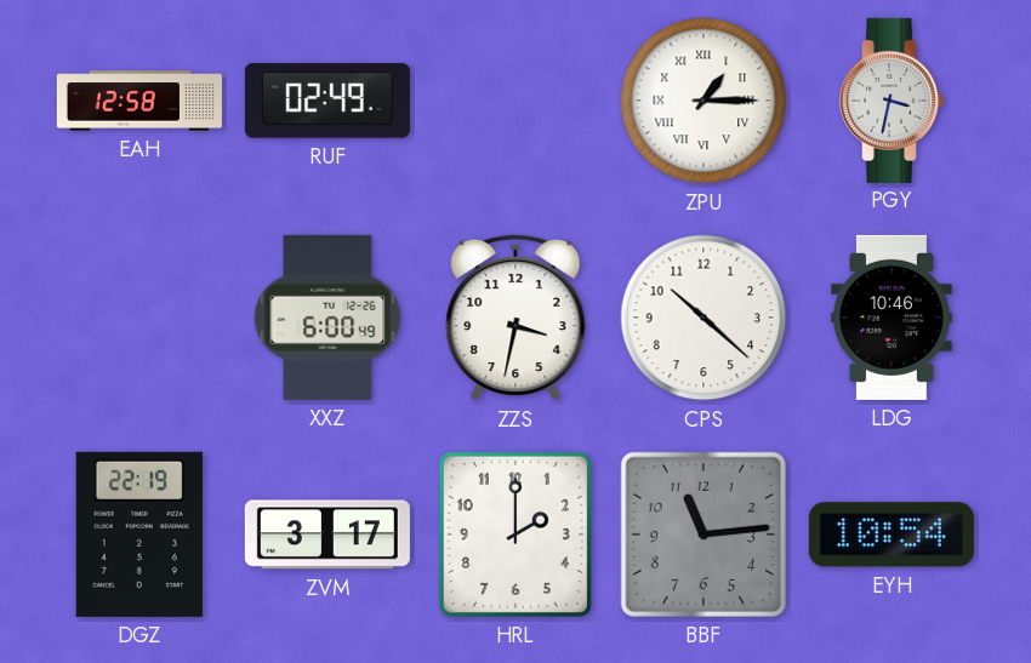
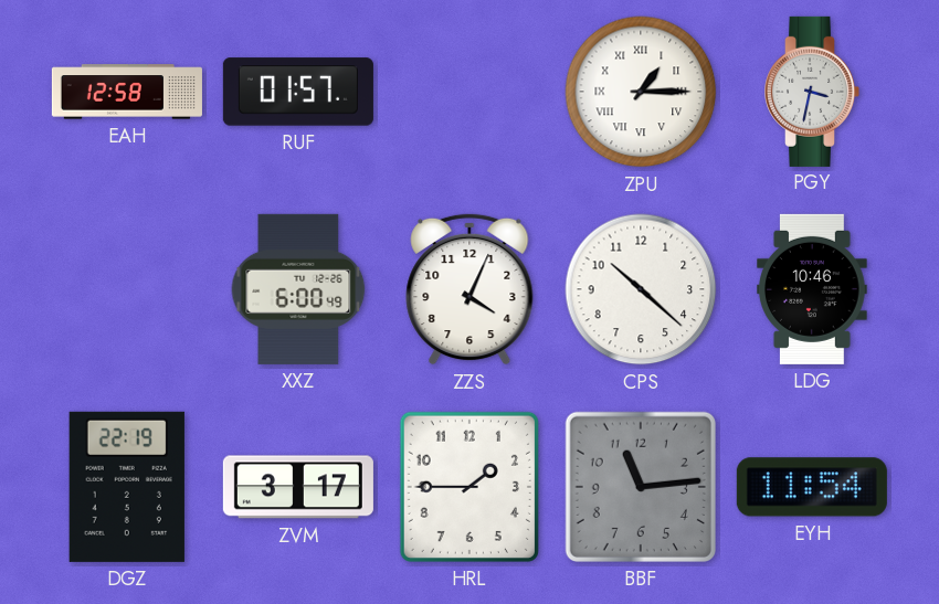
RUF: 02:49 -> 01:57
ZZS: 3:32 -> 4:04
HRL: 2:00 -> 1:45
EYH: 10:54 -> 11:54
